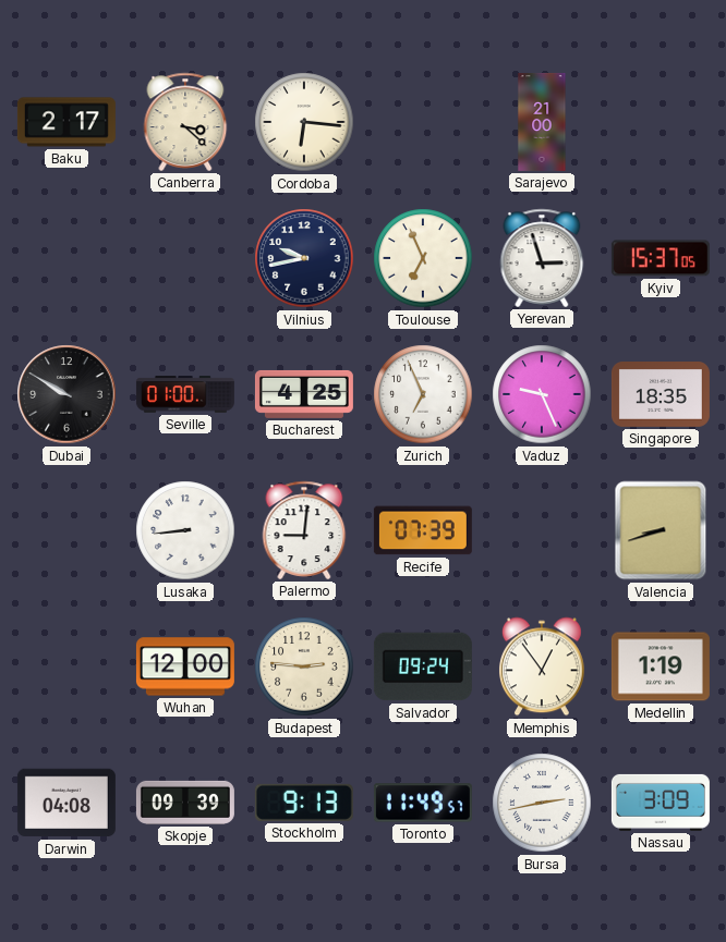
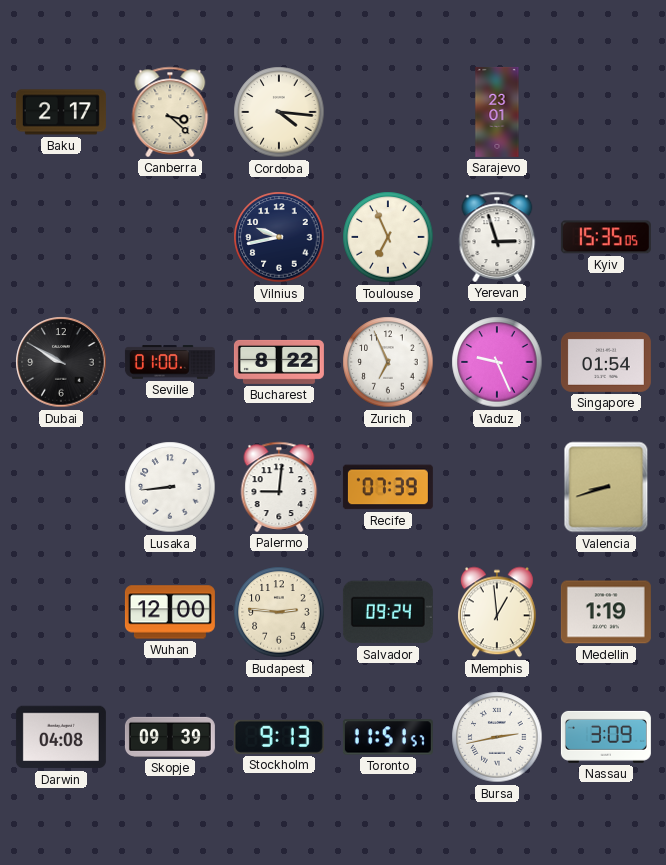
Cordoba: 6:16 -> 4:16
Sarajevo: 21:00 -> 23:01
Kyiv: 15:37 -> 15:35
Bucharest: 4:25 -> 8:22
Singapore: 18:35 -> 01:54
Memphis: 12:54 -> 12:59
Toronto: 11:49 -> 11:51
